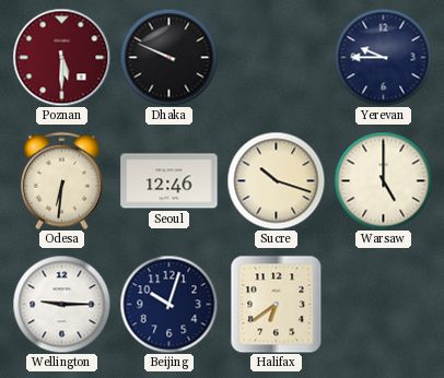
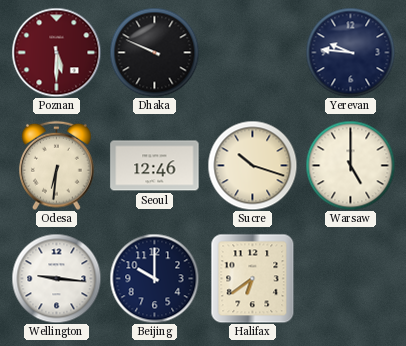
Yerevan: 9:45 -> 9:46
Wellington: 9:15 -> 9:16
Beijing: 10:03 -> 10:00
